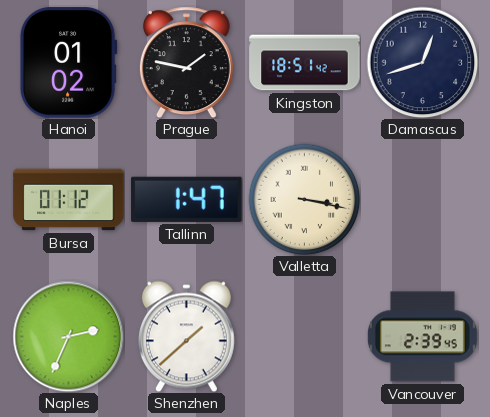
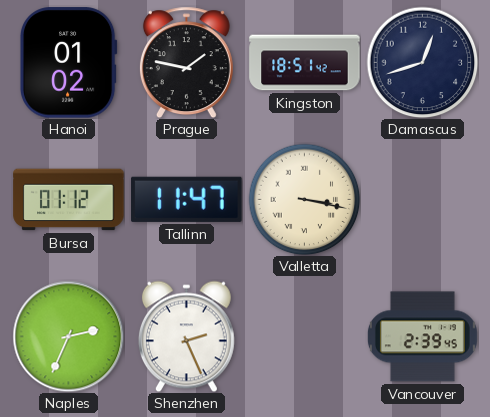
Tallinn: 1:47 -> 11:47
Shenzhen: 1:38 -> 2:26
